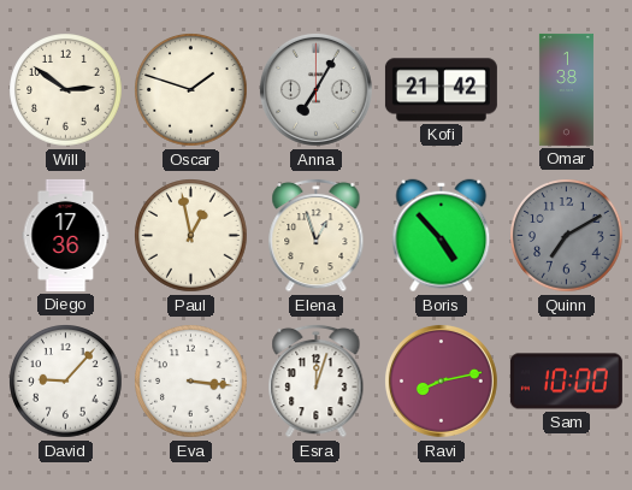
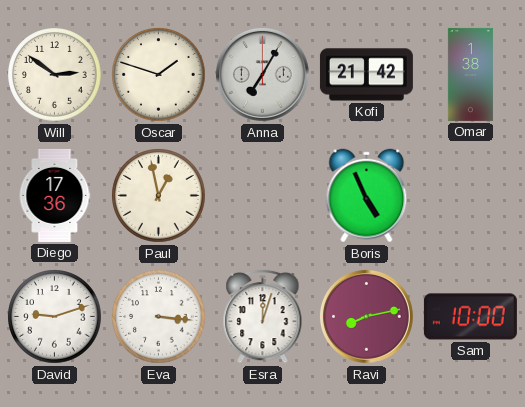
Elena: 12:57 -> none
Boris: 4:53 -> 4:56
Quinn: 7:10 -> none
David: 9:07 -> 9:12
